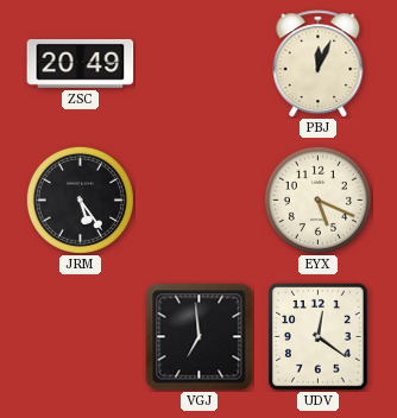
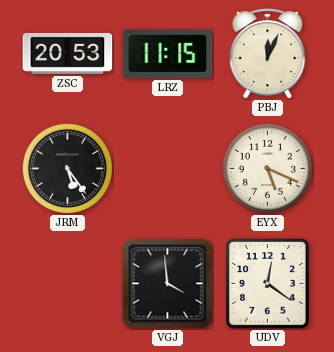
ZSC: 20:49 -> 20:53
LRZ: none -> 11:15
VGJ: 6:59 -> 3:59
